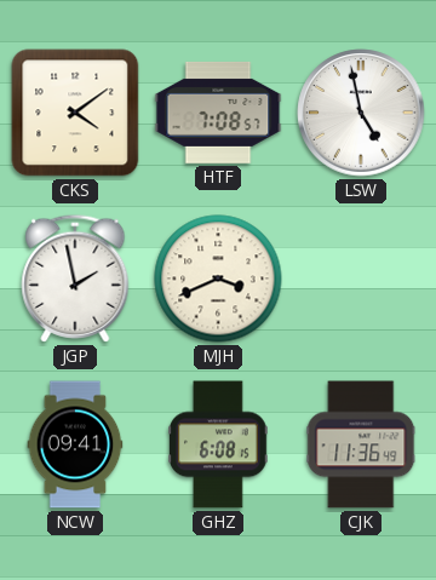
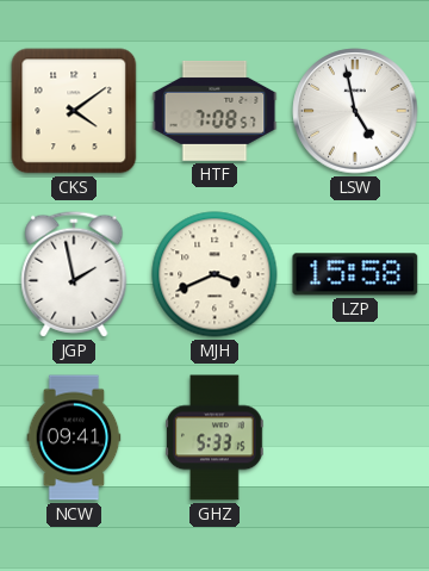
LZP: none -> 15:58
GHZ: 6:08 -> 5:33
CJK: 11:36 -> none
